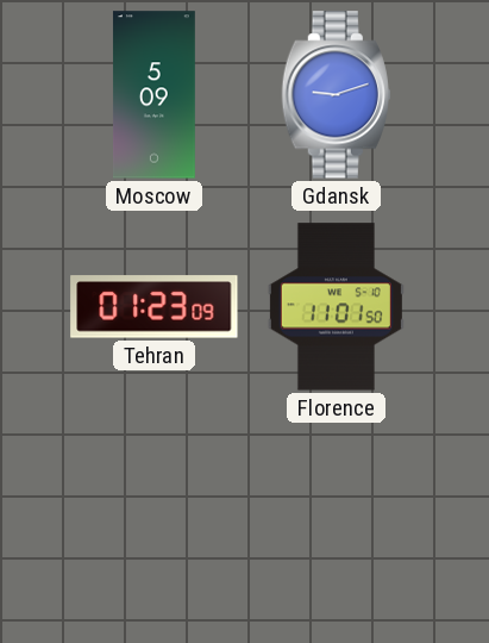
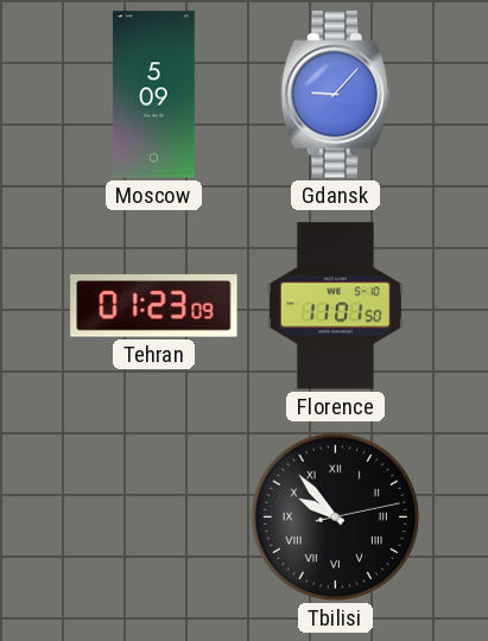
Gdansk: 9:12 -> 9:07
Tbilisi: none -> 9:53
